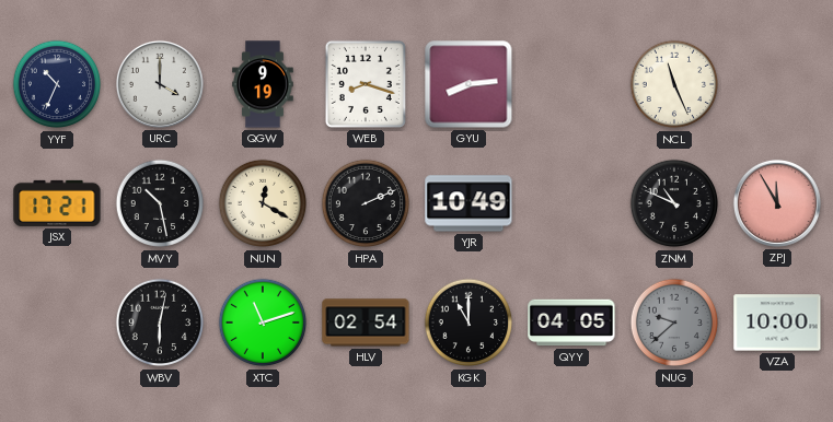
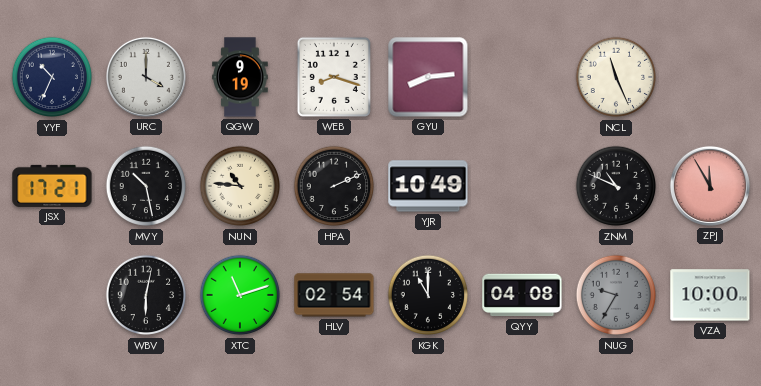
NUN: 12:20 -> 10:46
QYY: 04:05 -> 04:08
NUG: 9:38 -> 9:35
